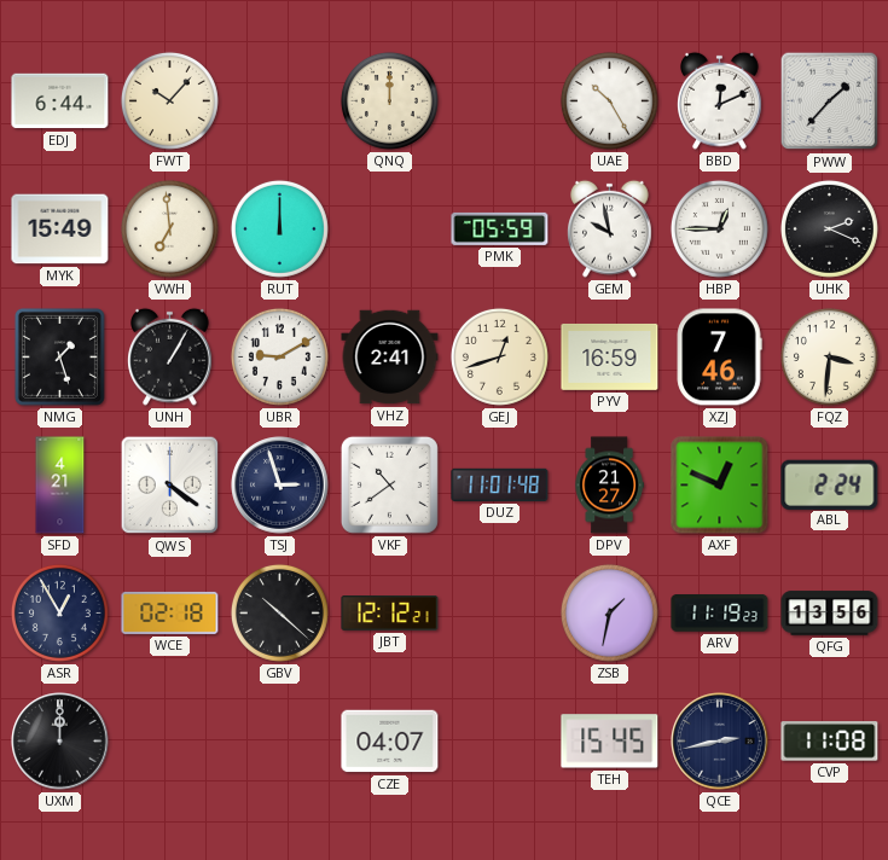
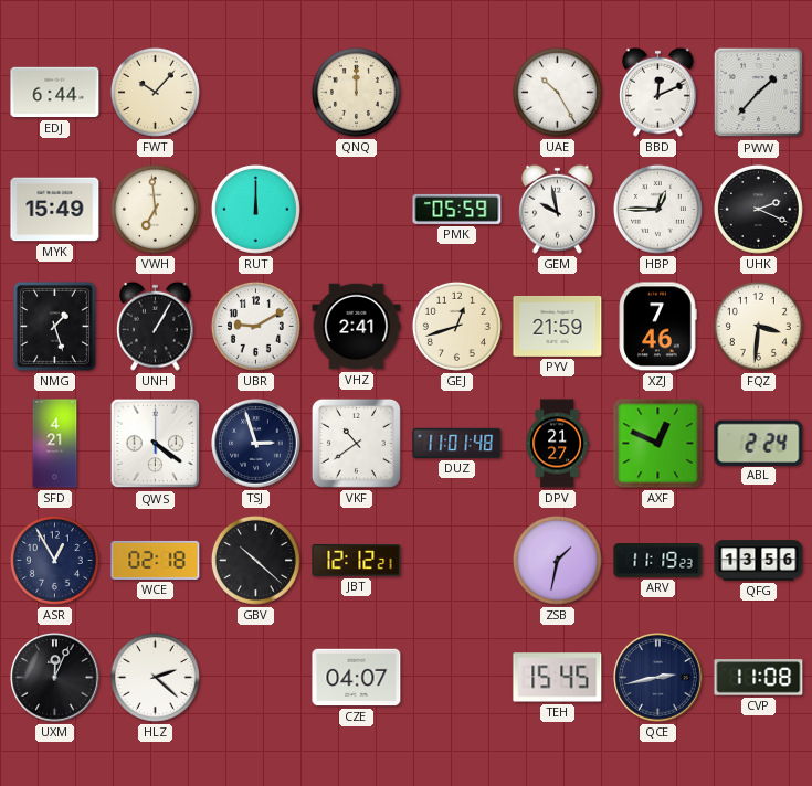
PYV: 16:59 -> 21:59
UXM: 12:00 -> 12:04
HLZ: none -> 2:22
